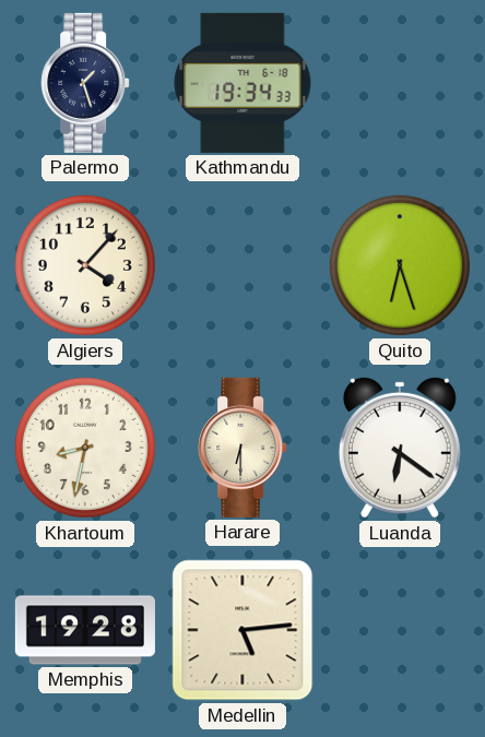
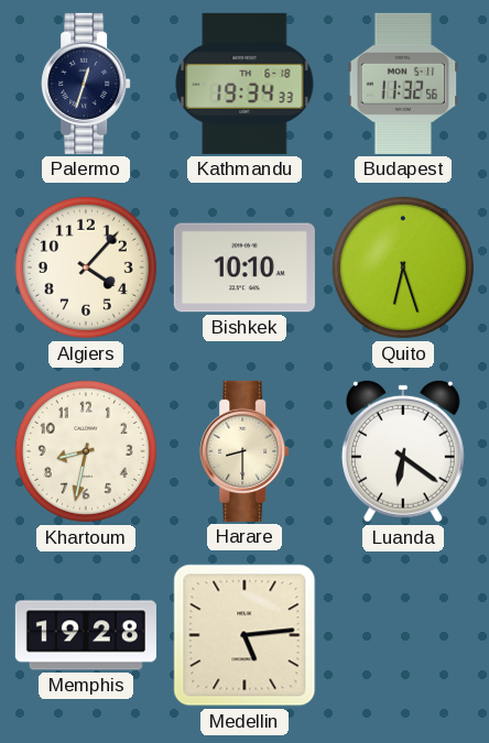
Palermo: 1:27 -> 12:33
Budapest: none -> 11:32
Bishkek: none -> 10:10
Harare: 6:30 -> 8:30
